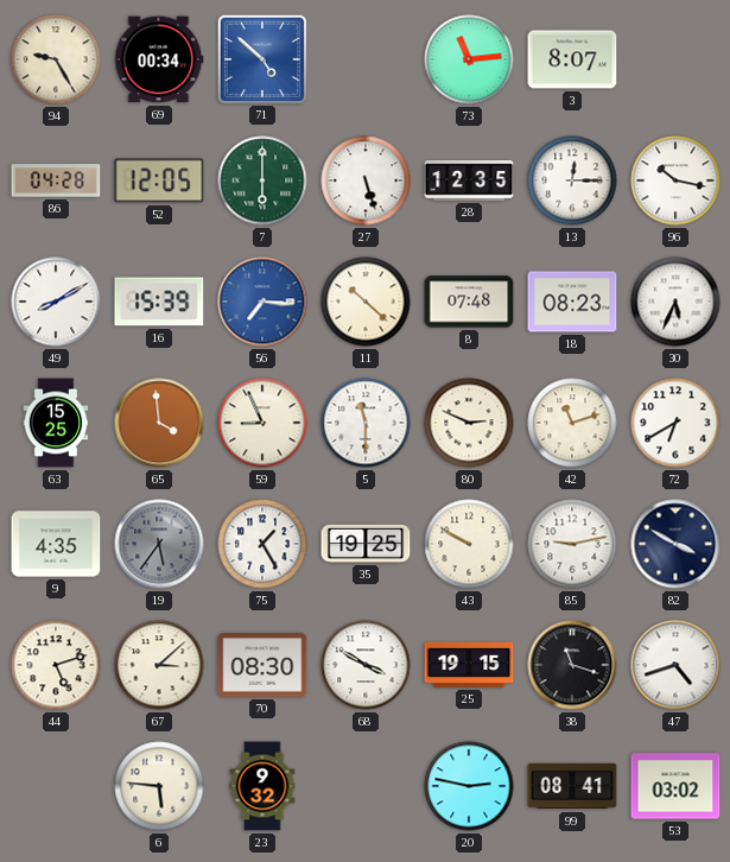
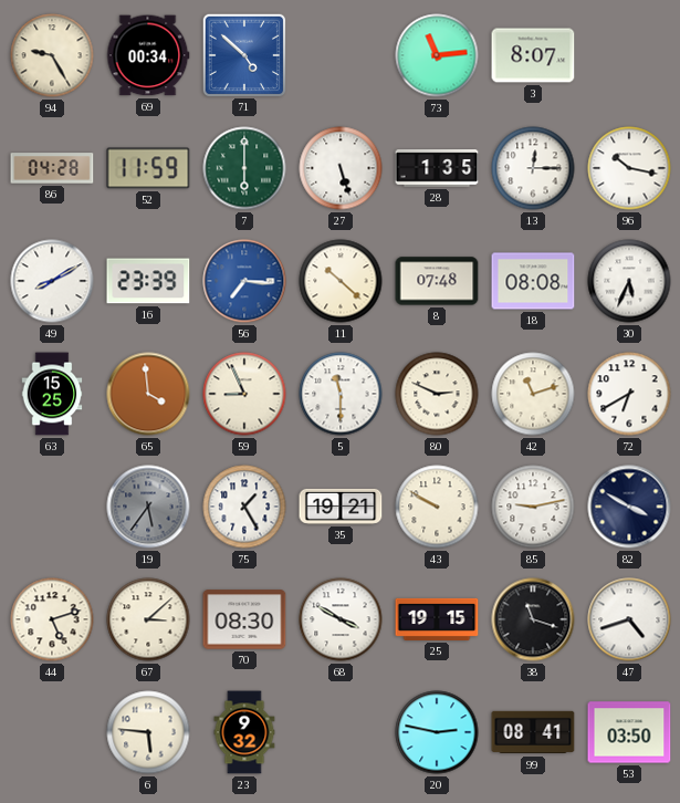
52: 12:05 -> 11:59
28: 12:35 -> 1:35
16: 15:39 -> 23:39
18: 08:23 -> 08:08
9: 4:35 -> none
35: 19:25 -> 19:21
53: 03:02 -> 03:50
